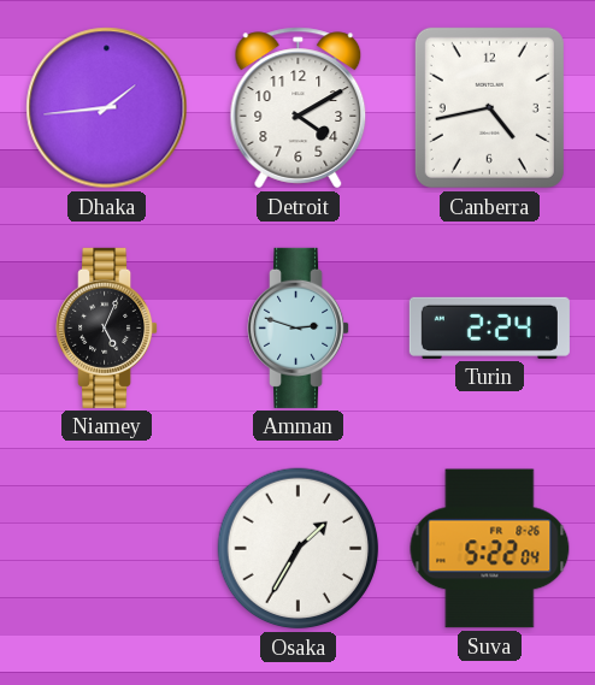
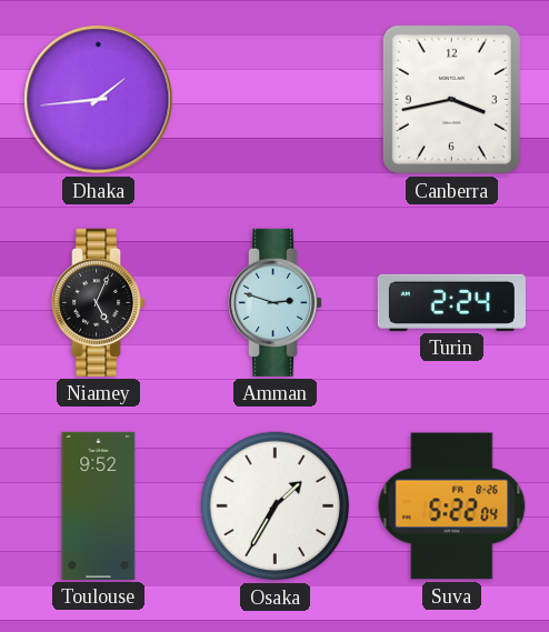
Detroit: 4:10 -> none
Canberra: 4:43 -> 3:43
Toulouse: none -> 9:52
